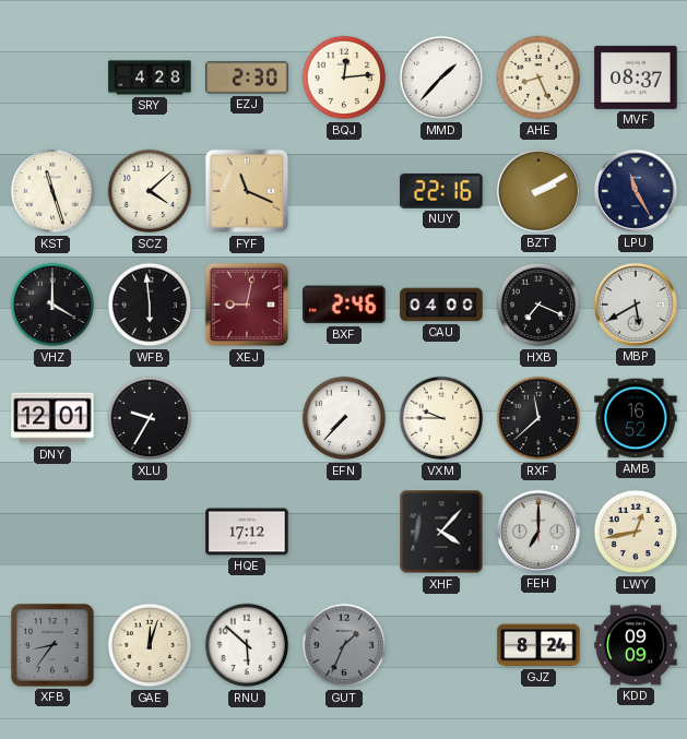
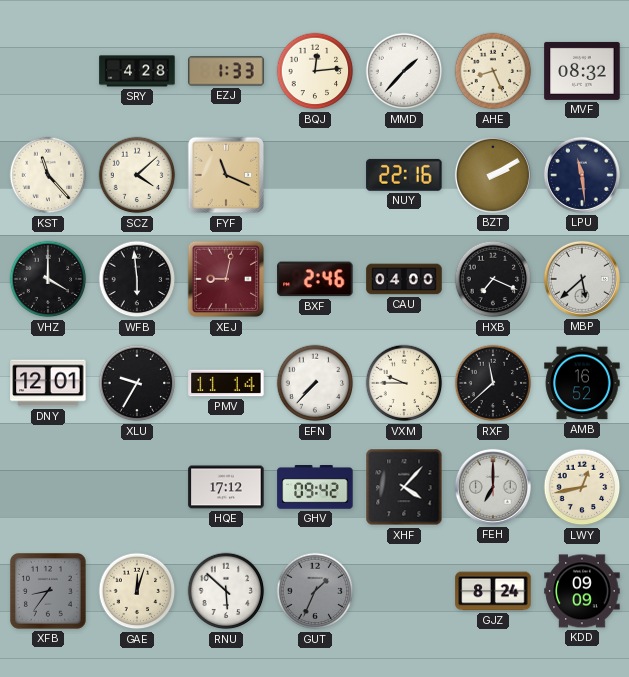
EZJ: 2:30 -> 1:33
MVF: 08:37 -> 08:32
KST: 11:27 -> 11:23
LPU: 11:25 -> 11:29
MBP: 5:40 -> 5:38
PMV: none -> 11:14
GHV: none -> 09:42
